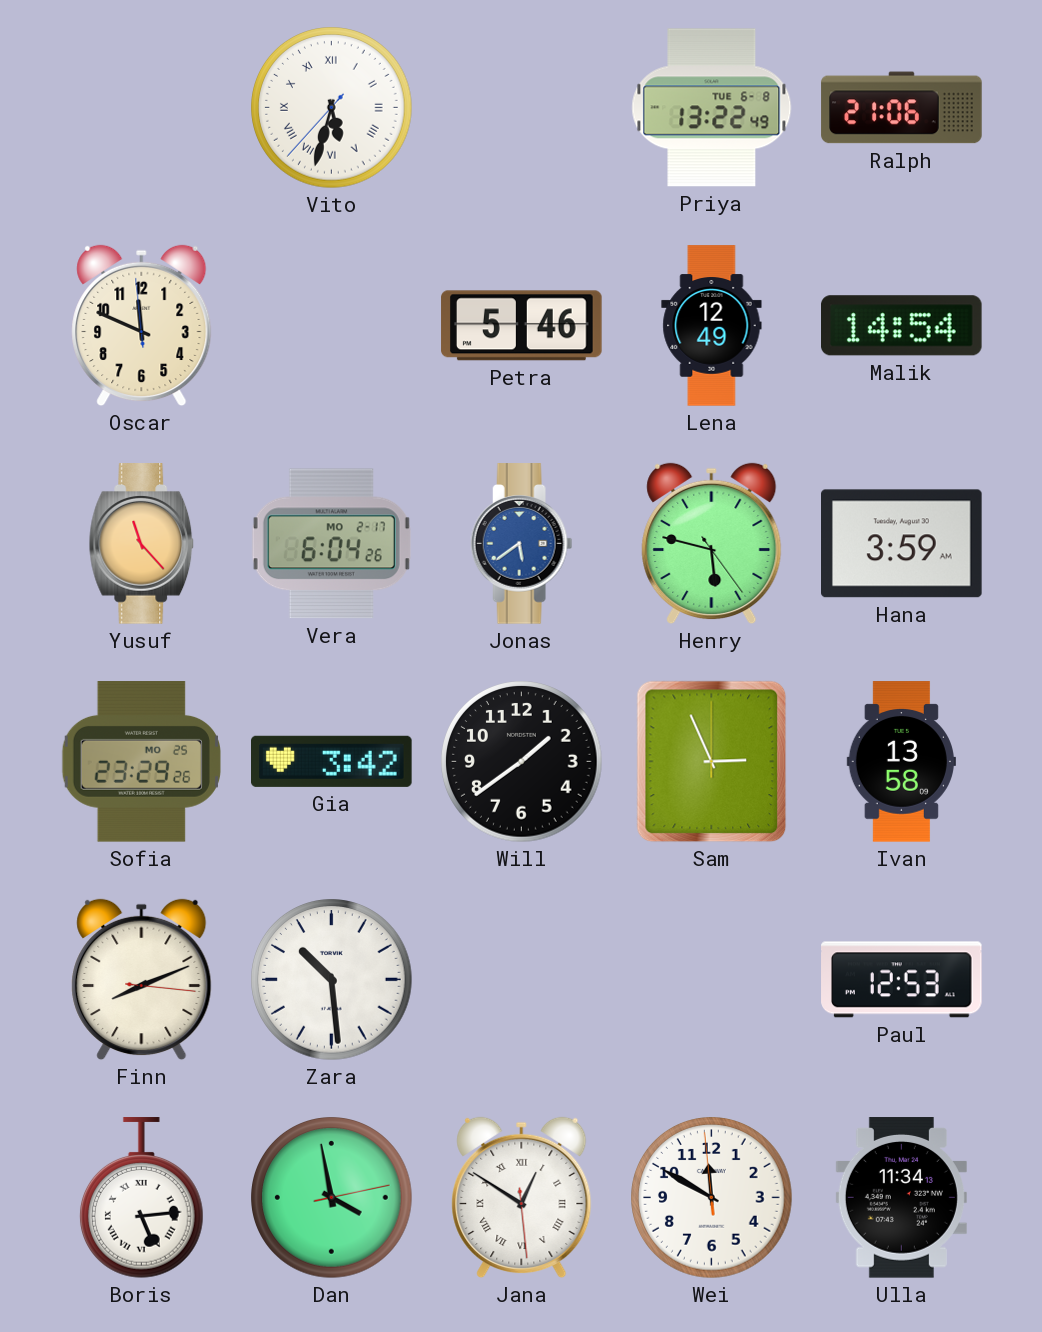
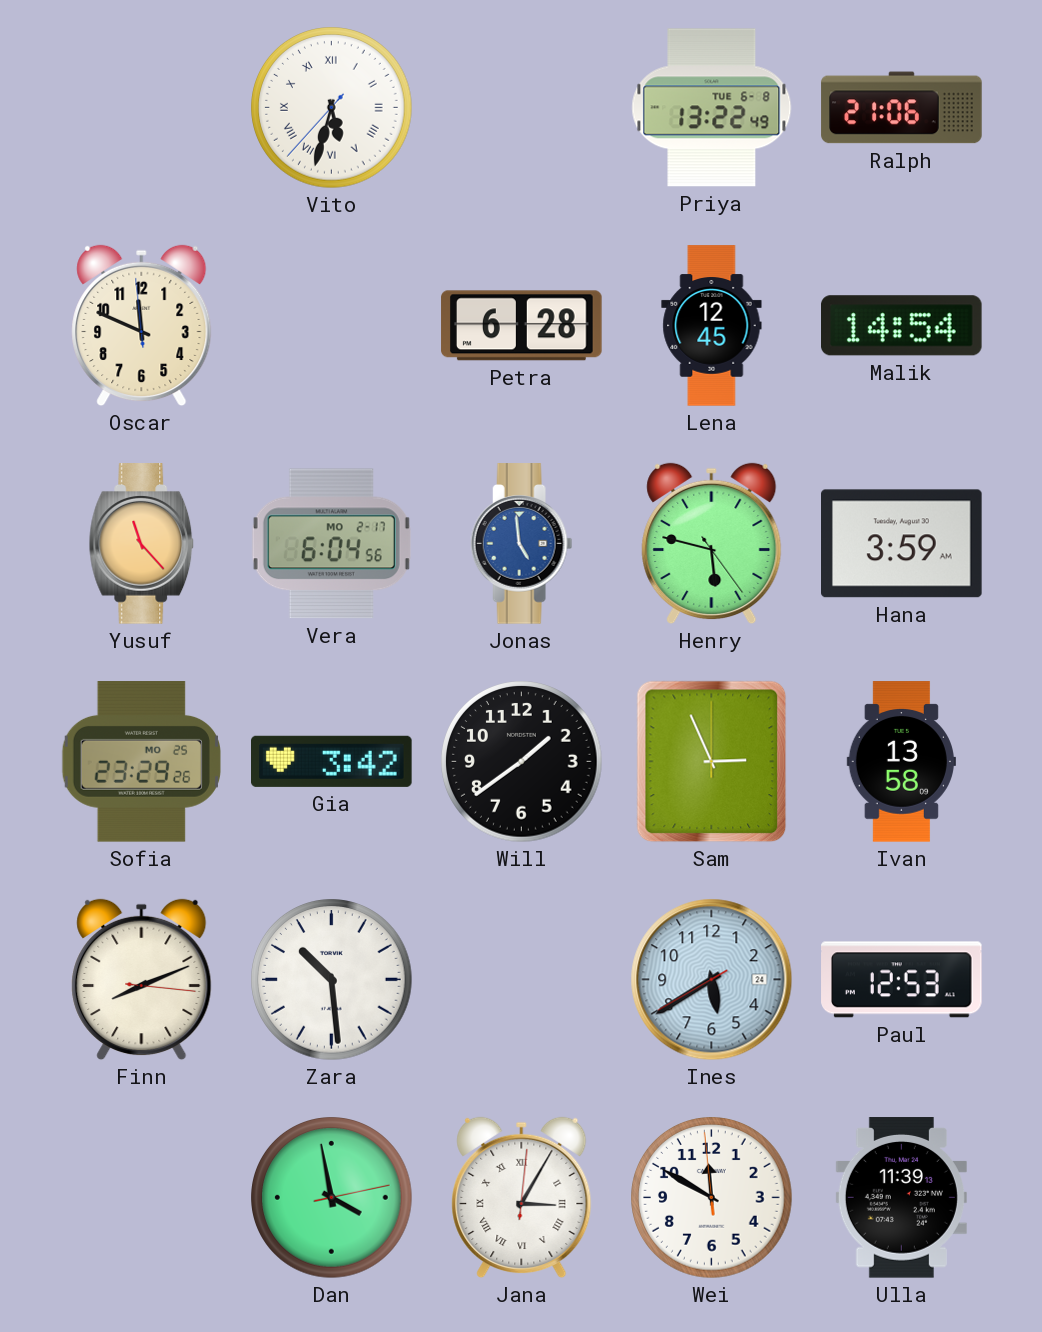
Petra: 5:46 -> 6:28
Lena: 12:49 -> 12:45
Vera: 6:04:26 -> 6:04:56
Jonas: 5:39 -> 4:59
Ines: none -> 5:39
Boris: 5:14 -> none
Jana: 12:50 -> 3:05
Ulla: 11:34 -> 11:39
